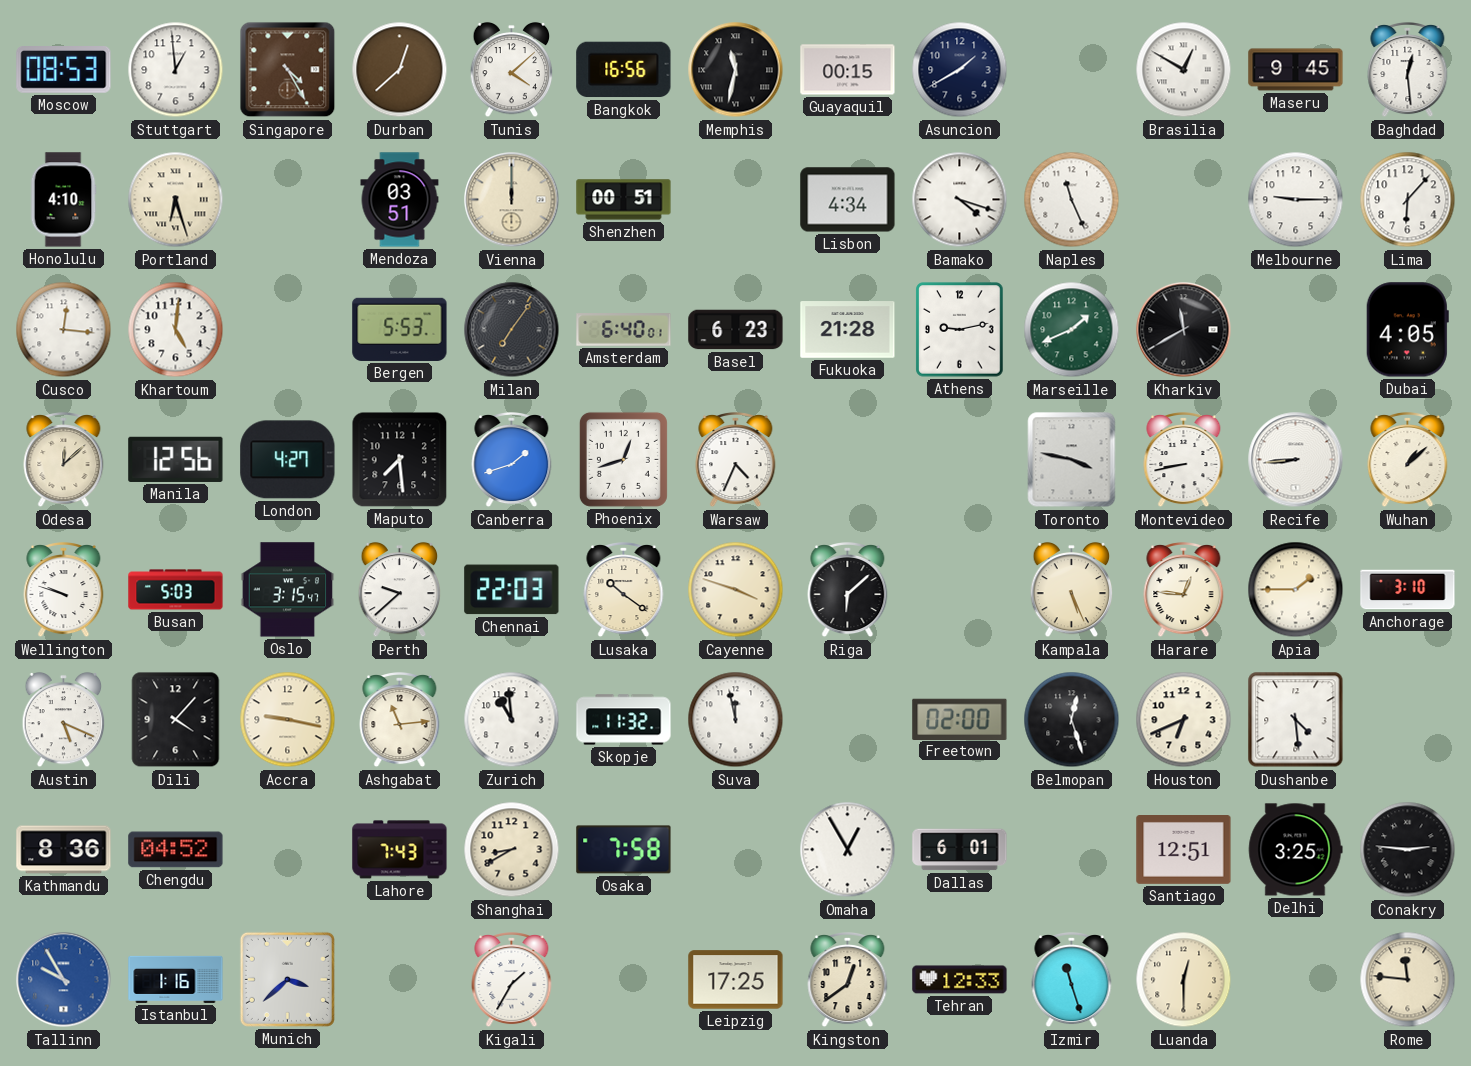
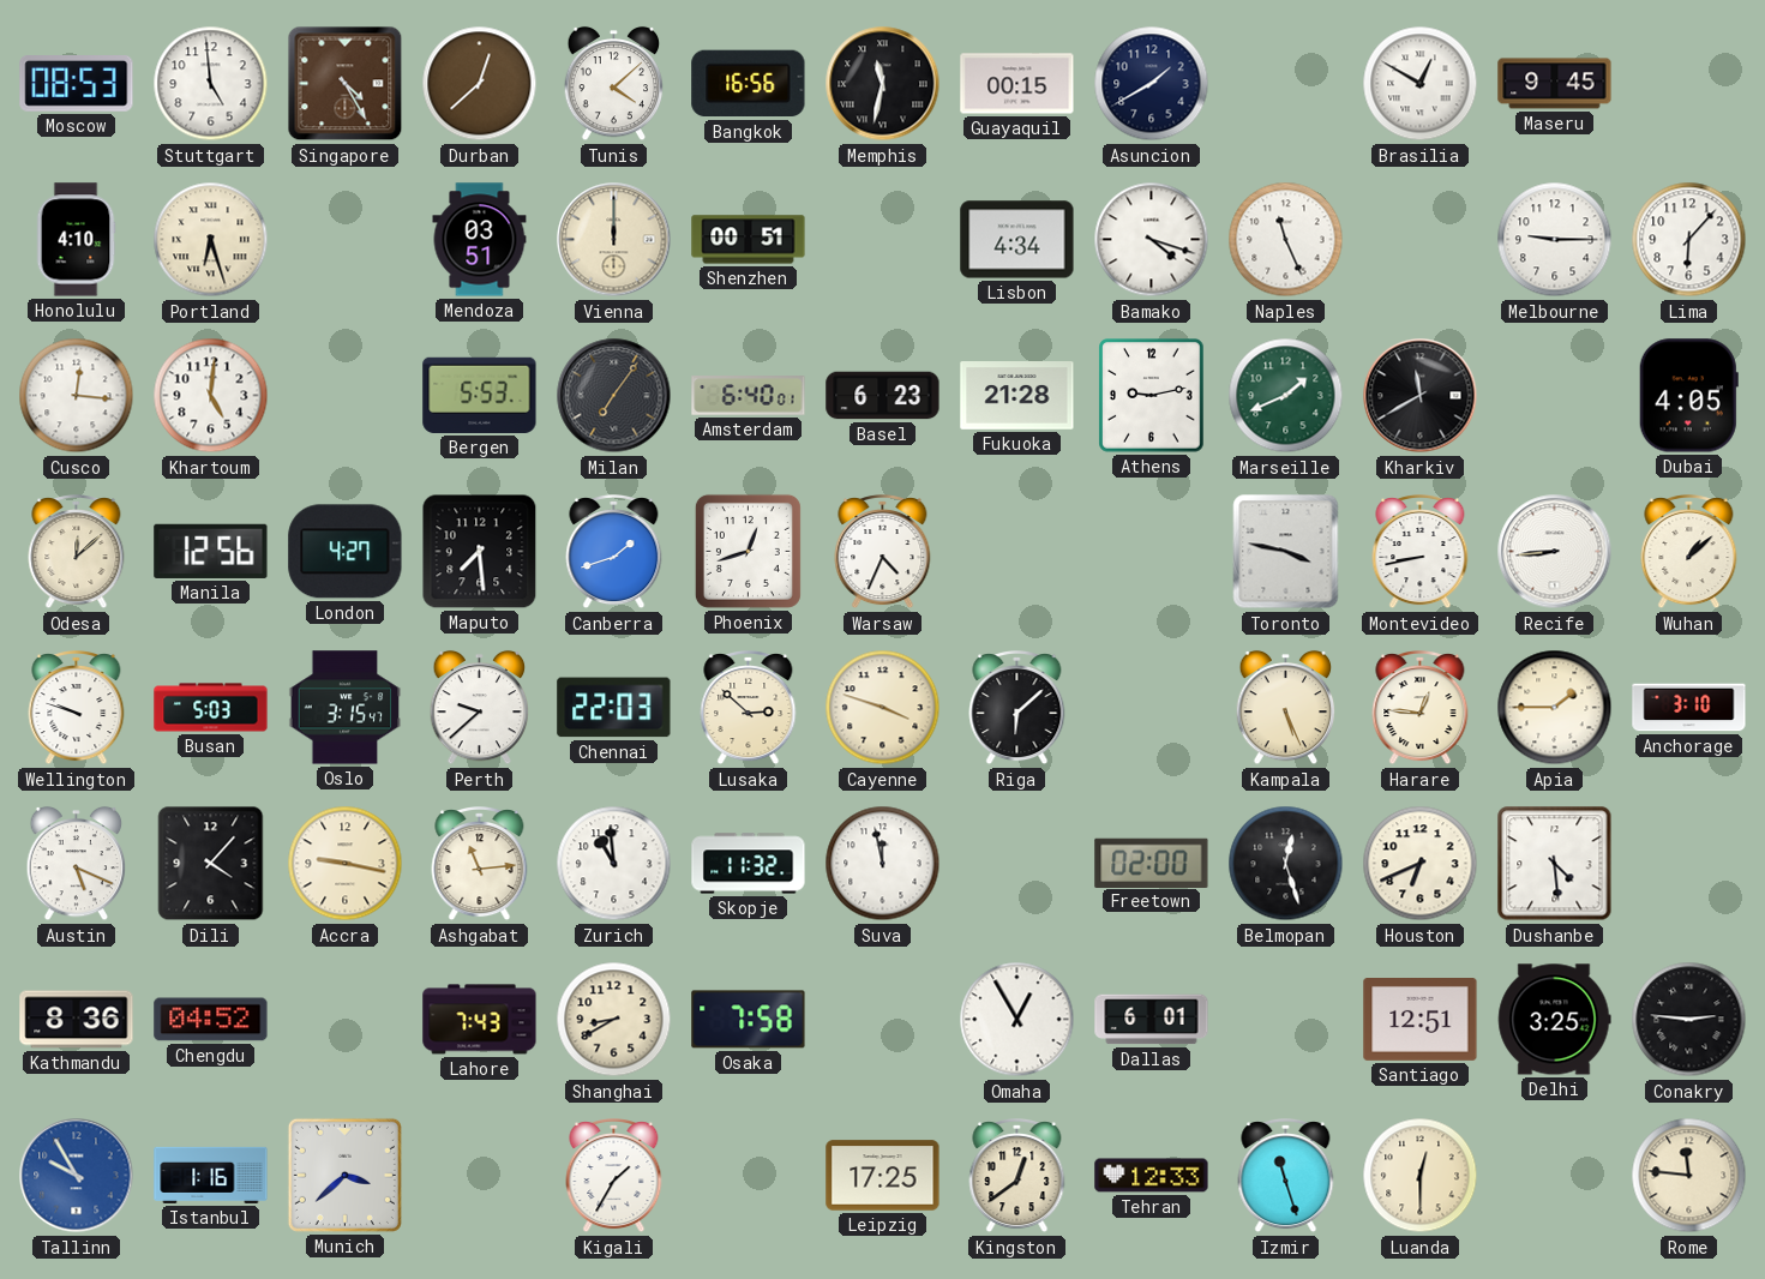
Stuttgart: 12:59 -> 4:59
Baghdad: 12:29 -> none
Lusaka: 10:21 -> 2:52
